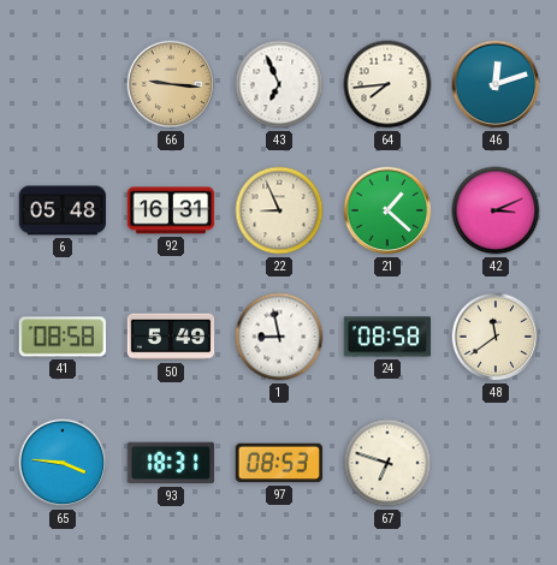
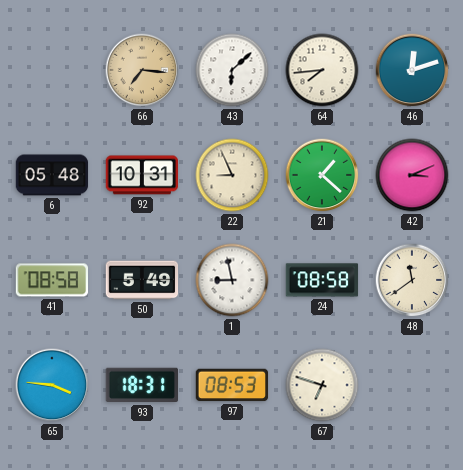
66: 9:16 -> 7:16
43: 6:56 -> 6:08
92: 16:31 -> 10:31
